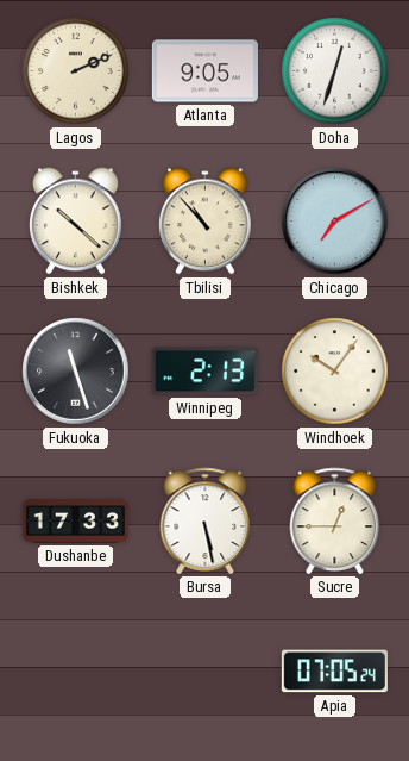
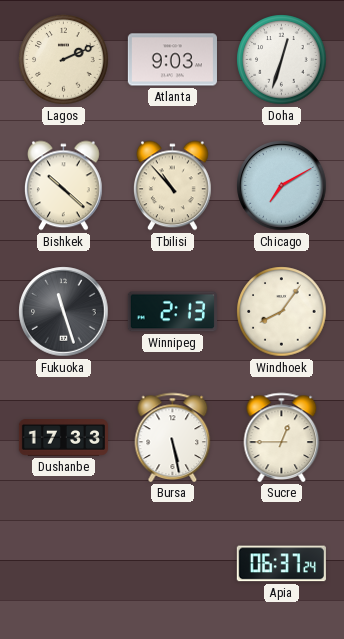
Atlanta: 9:05 -> 9:03
Windhoek: 10:06 -> 8:06
Apia: 07:05 -> 06:37
